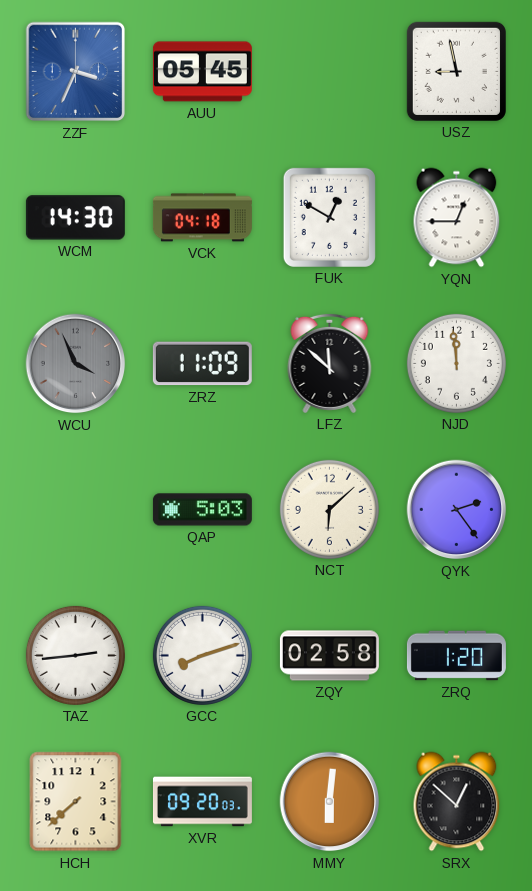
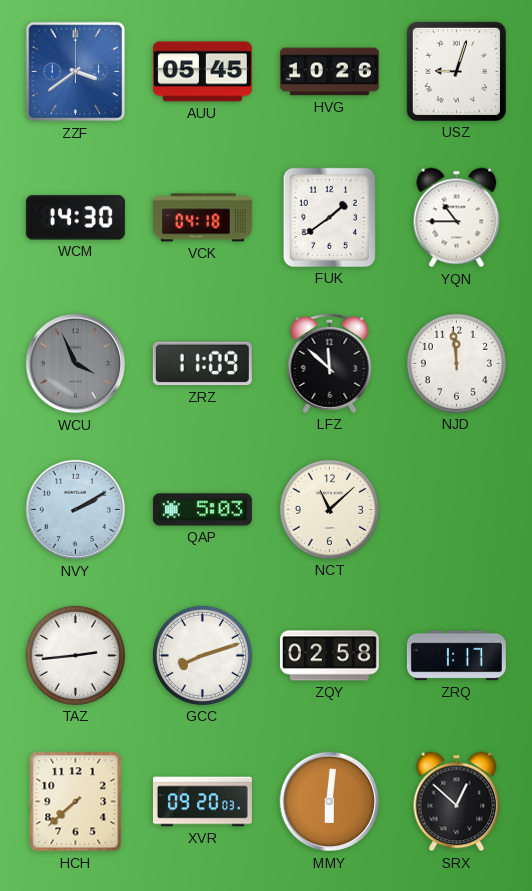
ZZF: 3:34 -> 3:39
HVG: none -> 10:26
USZ: 8:58 -> 9:03
FUK: 12:50 -> 1:39
YQN: 12:45 -> 10:45
NVY: none -> 2:10
NCT: 6:08 -> 11:08
QYK: 2:24 -> none
ZRQ: 1:20 -> 1:17
